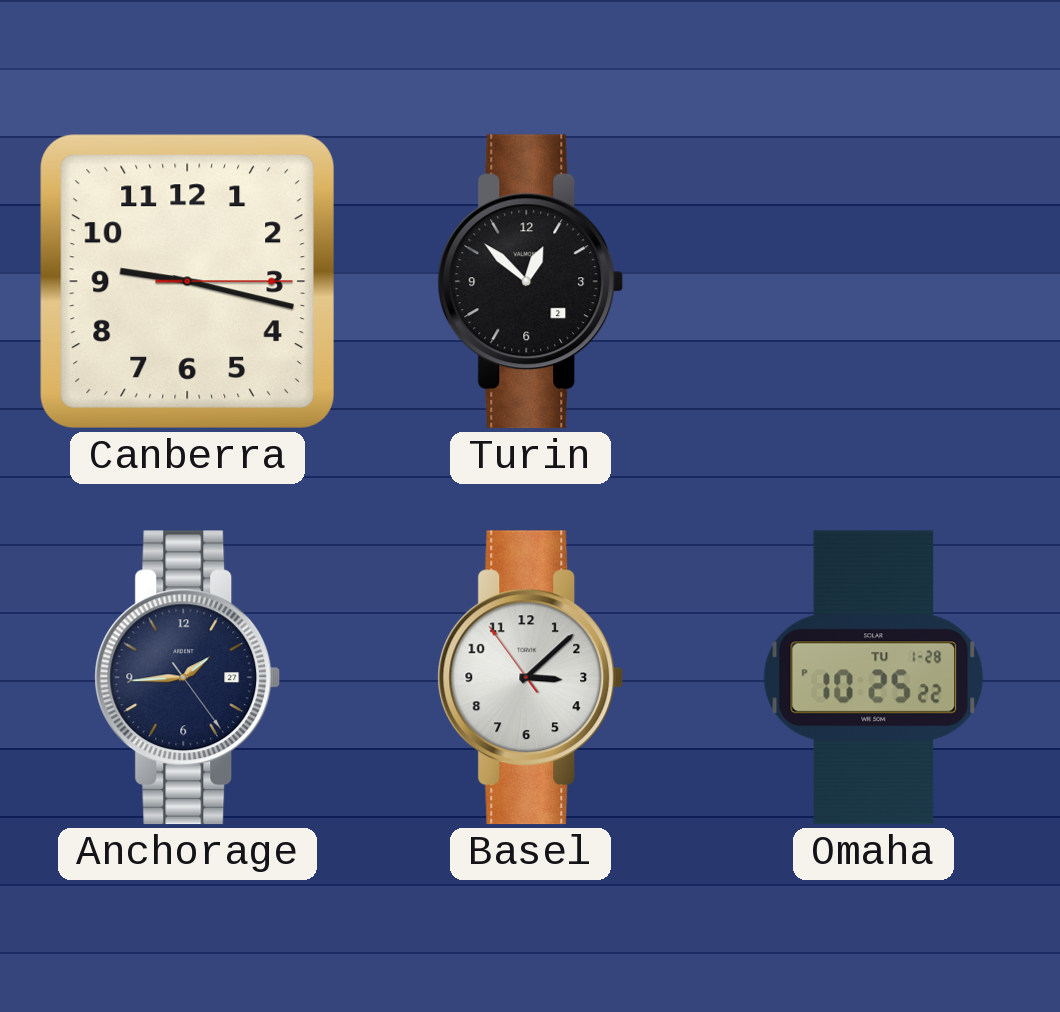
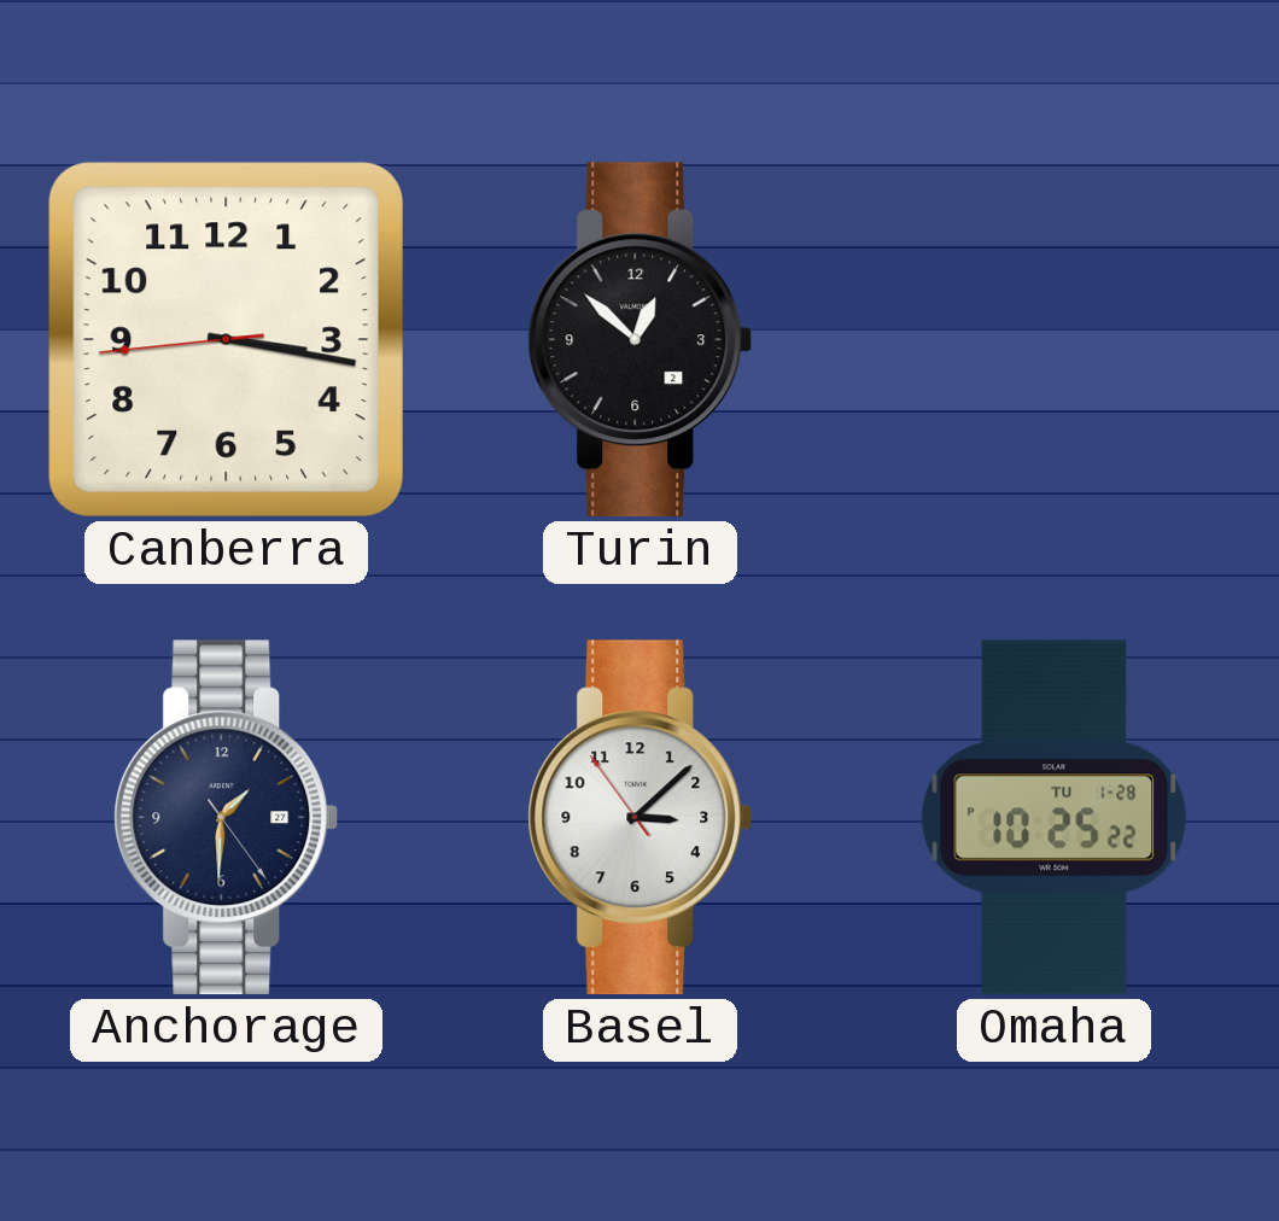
Canberra: 9:17 -> 3:16
Anchorage: 1:44 -> 1:30
